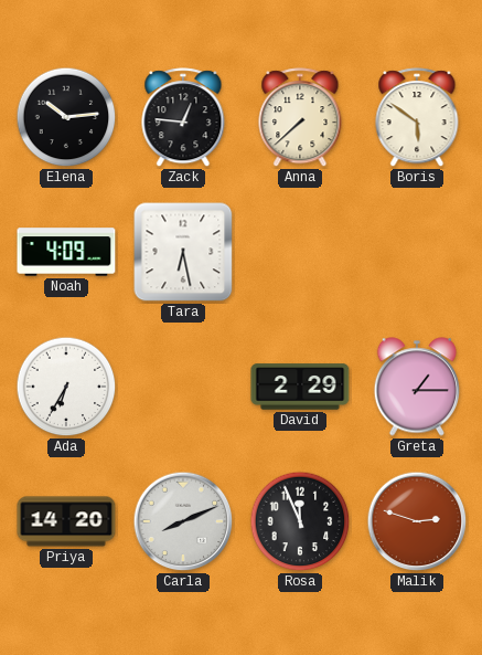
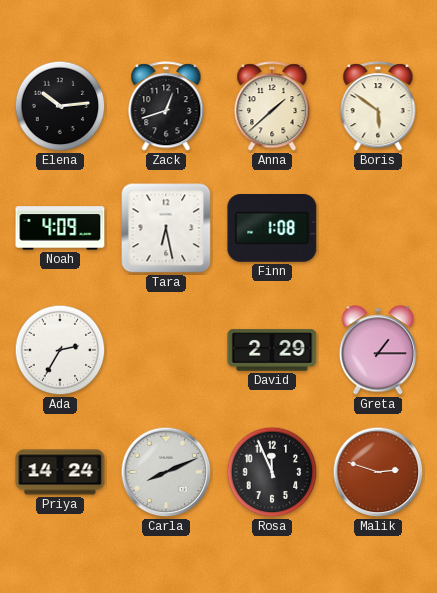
Zack: 12:46 -> 12:42
Anna: 7:38 -> 1:38
Finn: none -> 1:08
Ada: 6:35 -> 2:35
Priya: 14:20 -> 14:24
